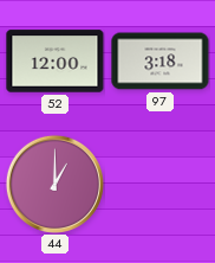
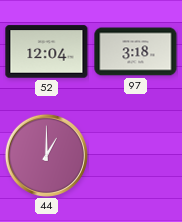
52: 12:00 -> 12:04
